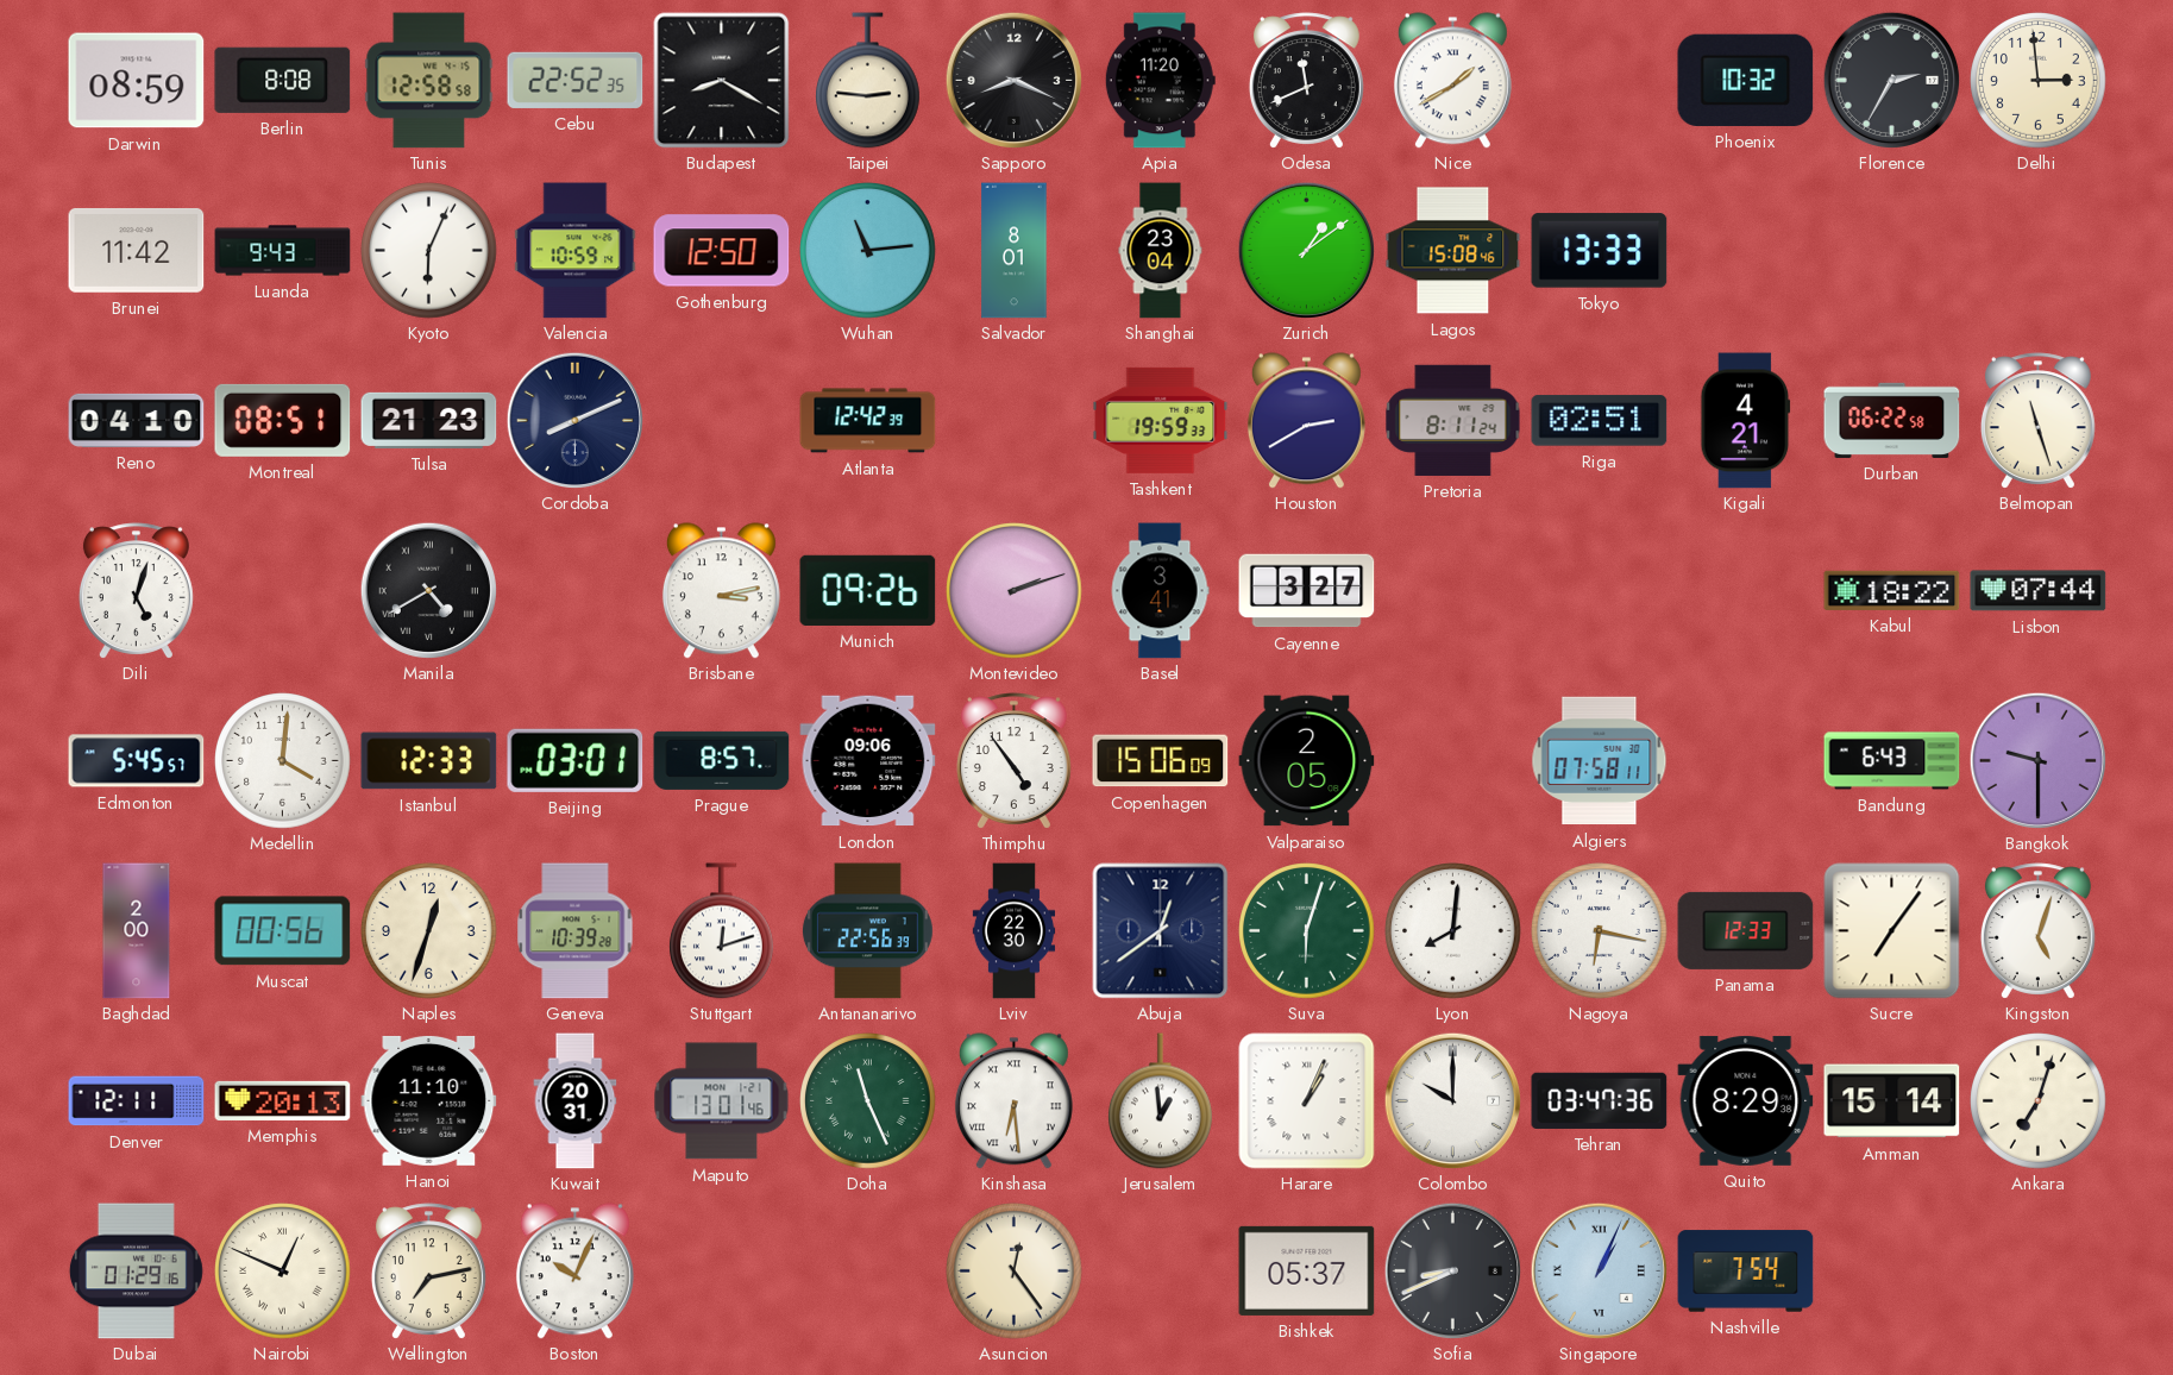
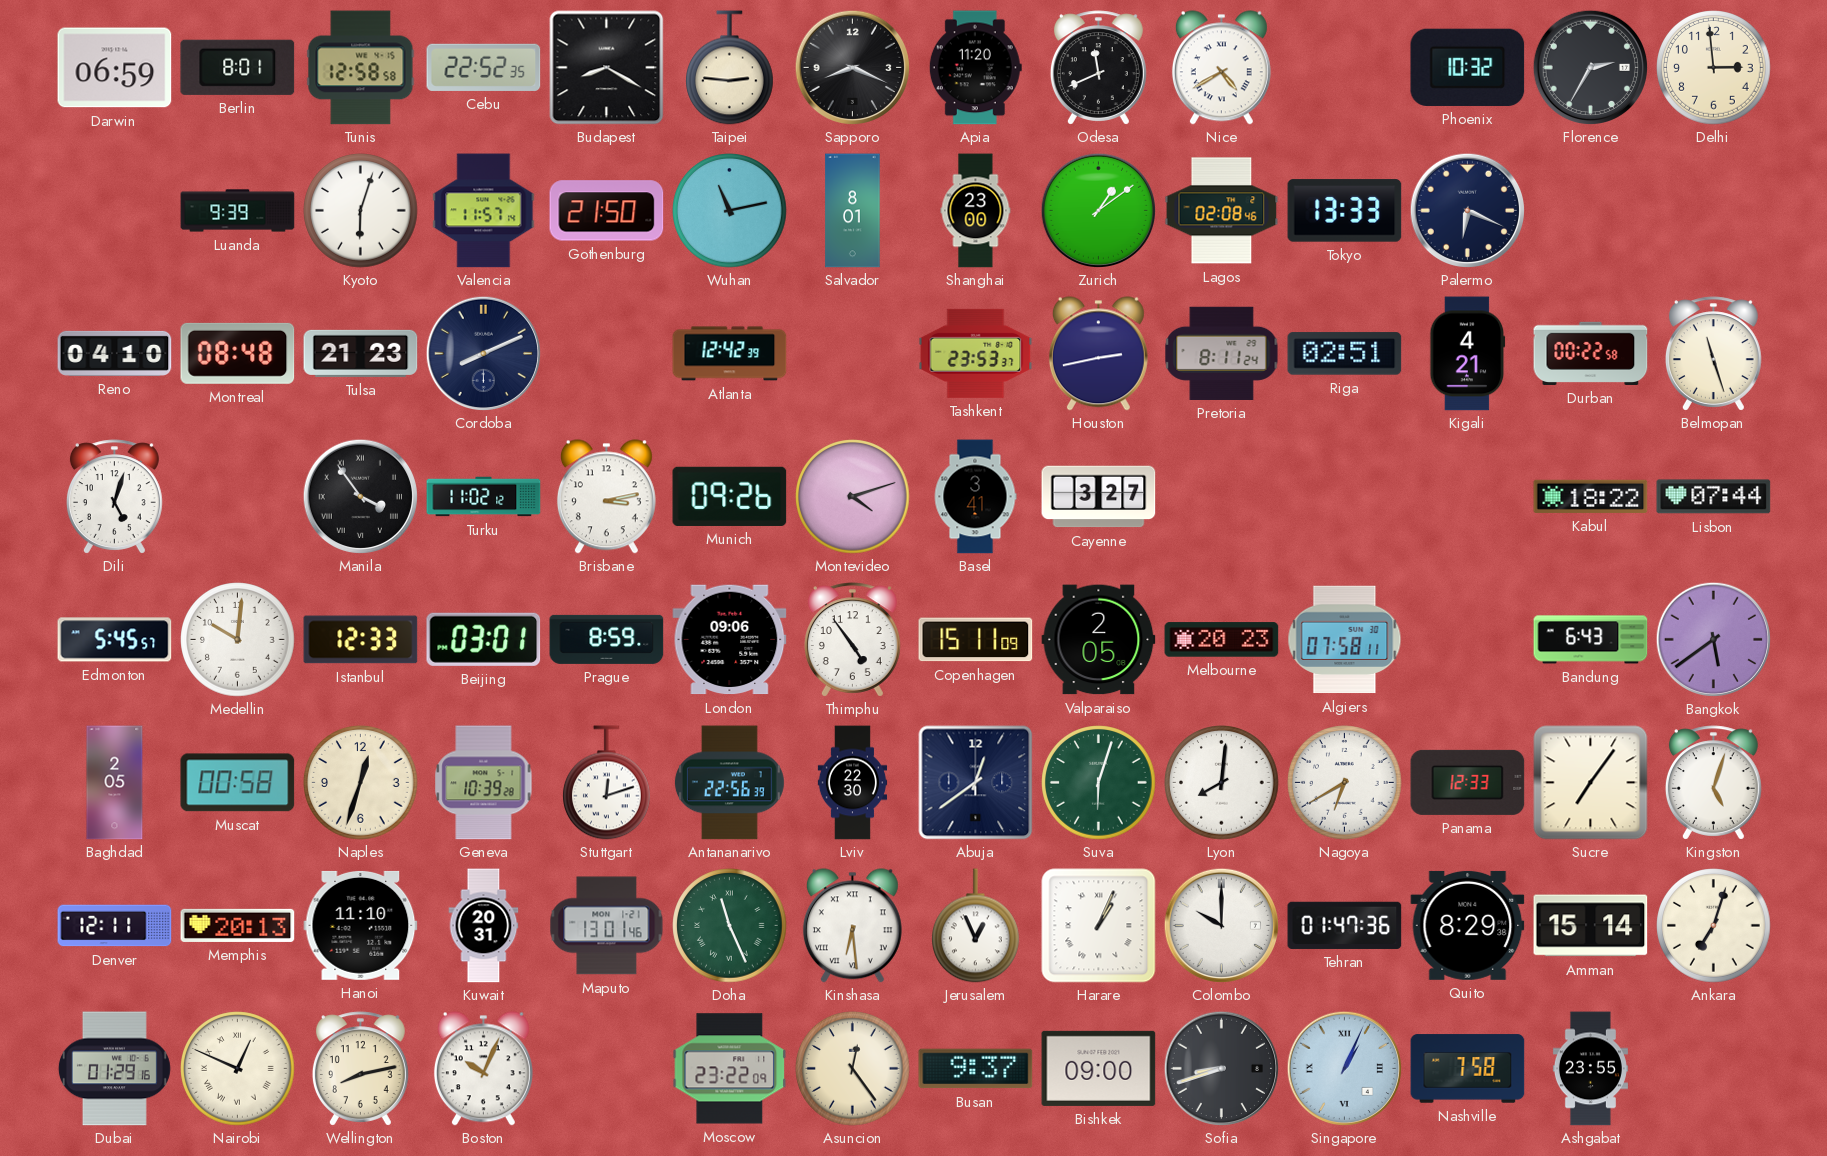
Darwin: 08:59 -> 06:59
Berlin: 8:08 -> 8:01
Nice: 1:40 -> 4:40
Brunei: 11:42 -> none
Luanda: 9:43 -> 9:39
Kyoto: 6:04 -> 6:03
Valencia: 10:59 -> 11:57
Gothenburg: 12:50 -> 21:50
Wuhan: 11:14 -> 11:13
Shanghai: 23:04 -> 23:00
Lagos: 15:08 -> 02:08
Palermo: none -> 6:19
Montreal: 08:51 -> 08:48
Tashkent: 19:59 -> 23:53
Houston: 2:40 -> 2:43
Durban: 06:22 -> 00:22
Manila: 4:40 -> 3:54
Turku: none -> 11:02
Montevideo: 2:12 -> 4:12
Medellin: 4:01 -> 10:01
Prague: 8:57 -> 8:59
Copenhagen: 15:06 -> 15:11
Melbourne: none -> 20:23
Bangkok: 9:30 -> 5:39
Baghdad: 2:00 -> 2:05
Muscat: 00:56 -> 00:58
Nagoya: 6:17 -> 6:40
Jerusalem: 12:59 -> 12:56
Tehran: 03:47 -> 01:47
Wellington: 7:13 -> 8:13
Moscow: none -> 23:22
Busan: none -> 9:37
Bishkek: 05:37 -> 09:00
Sofia: 8:41 -> 8:42
Nashville: 7:54 -> 7:58
Ashgabat: none -> 23:55
